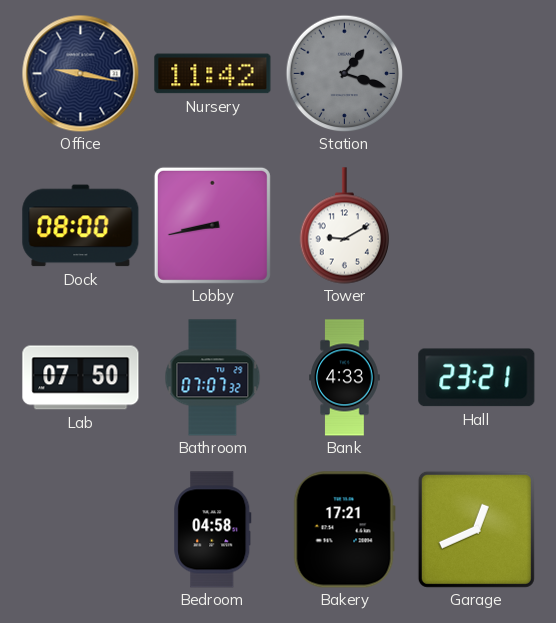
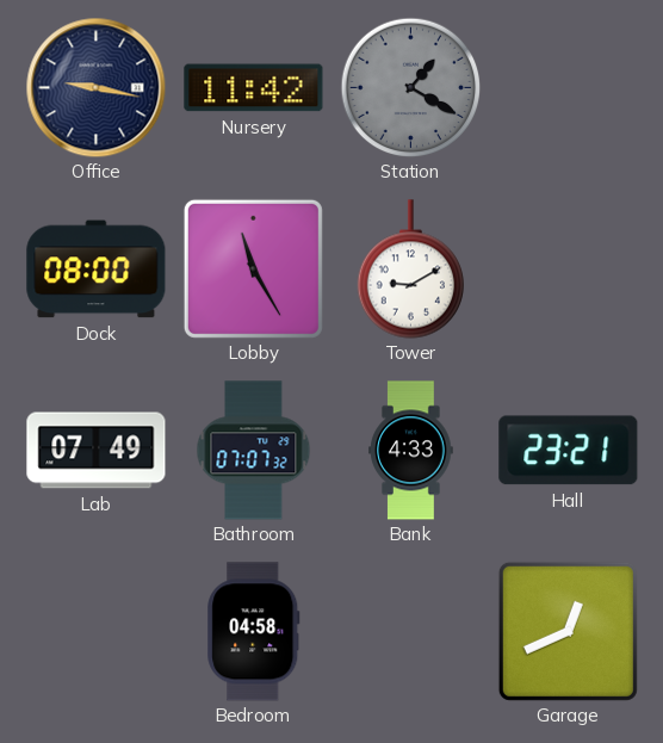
Station: 1:18 -> 1:20
Lobby: 8:43 -> 11:25
Lab: 07:50 -> 07:49
Bakery: 17:21 -> none
